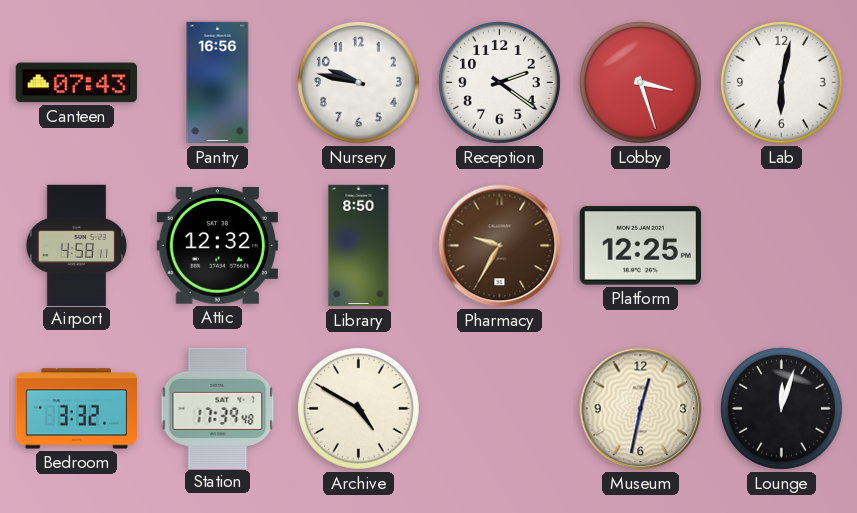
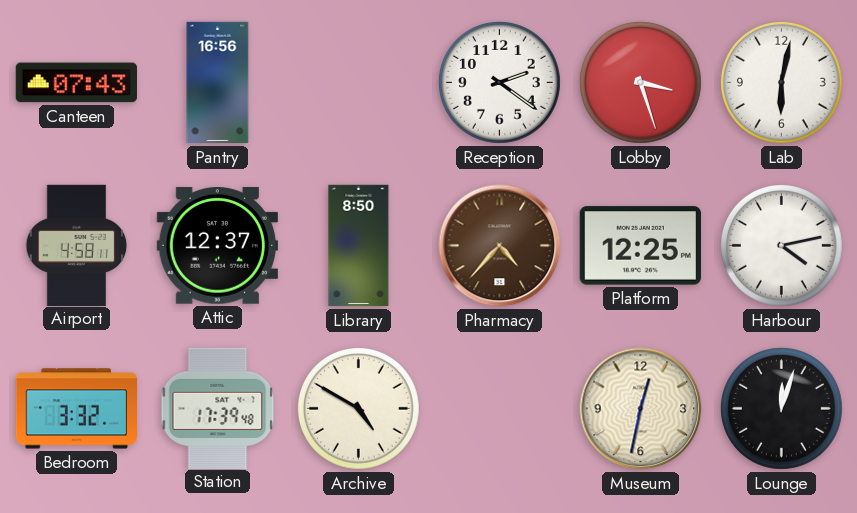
Nursery: 9:47 -> none
Attic: 12:32 -> 12:37
Pharmacy: 9:35 -> 4:37
Harbour: none -> 4:13
